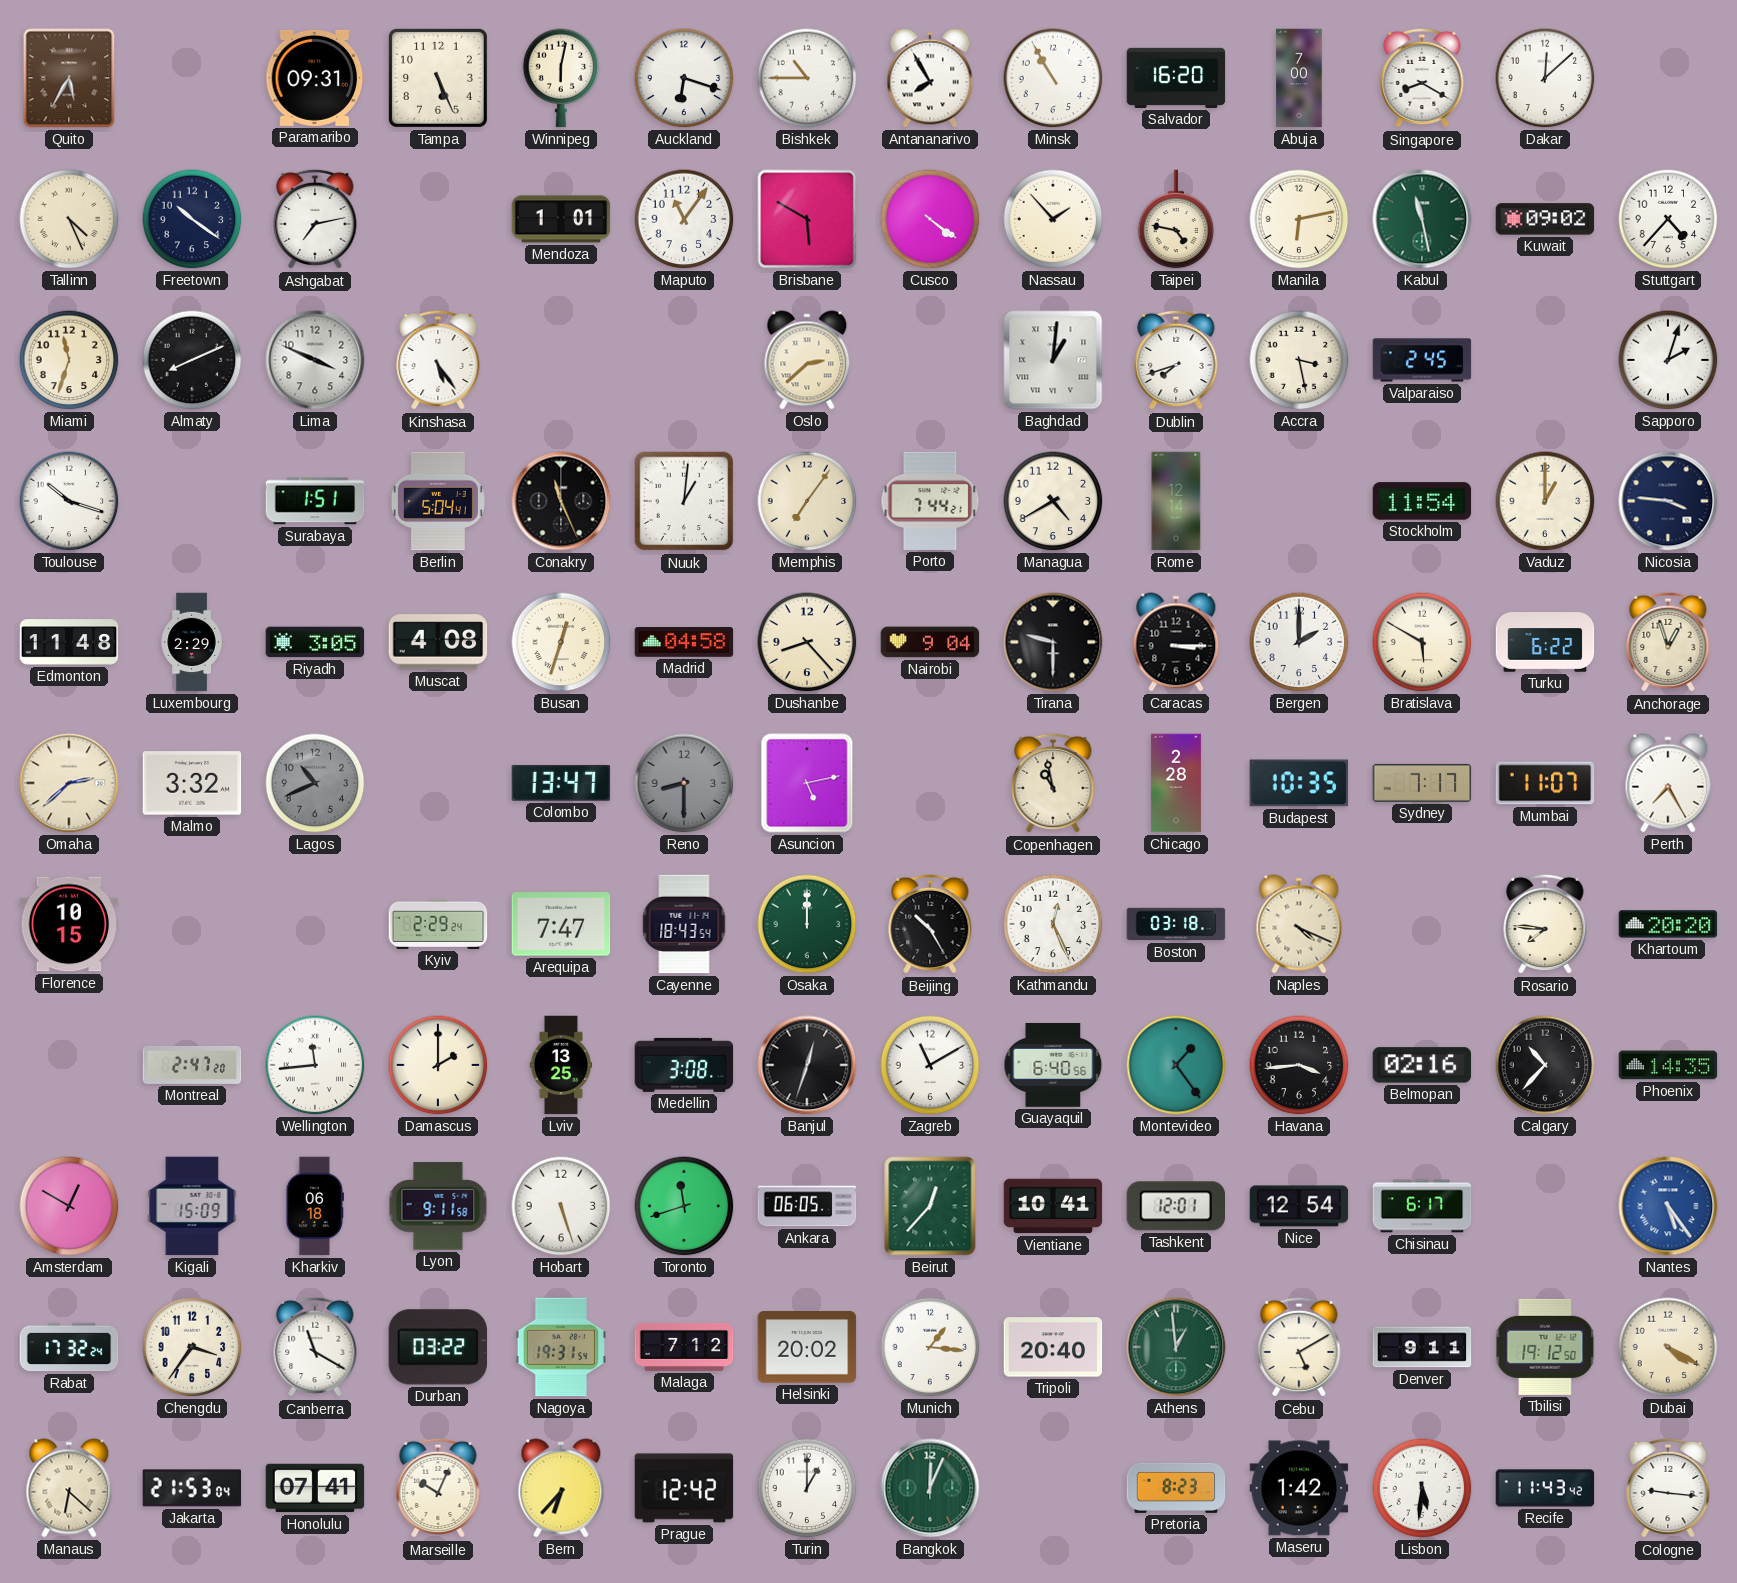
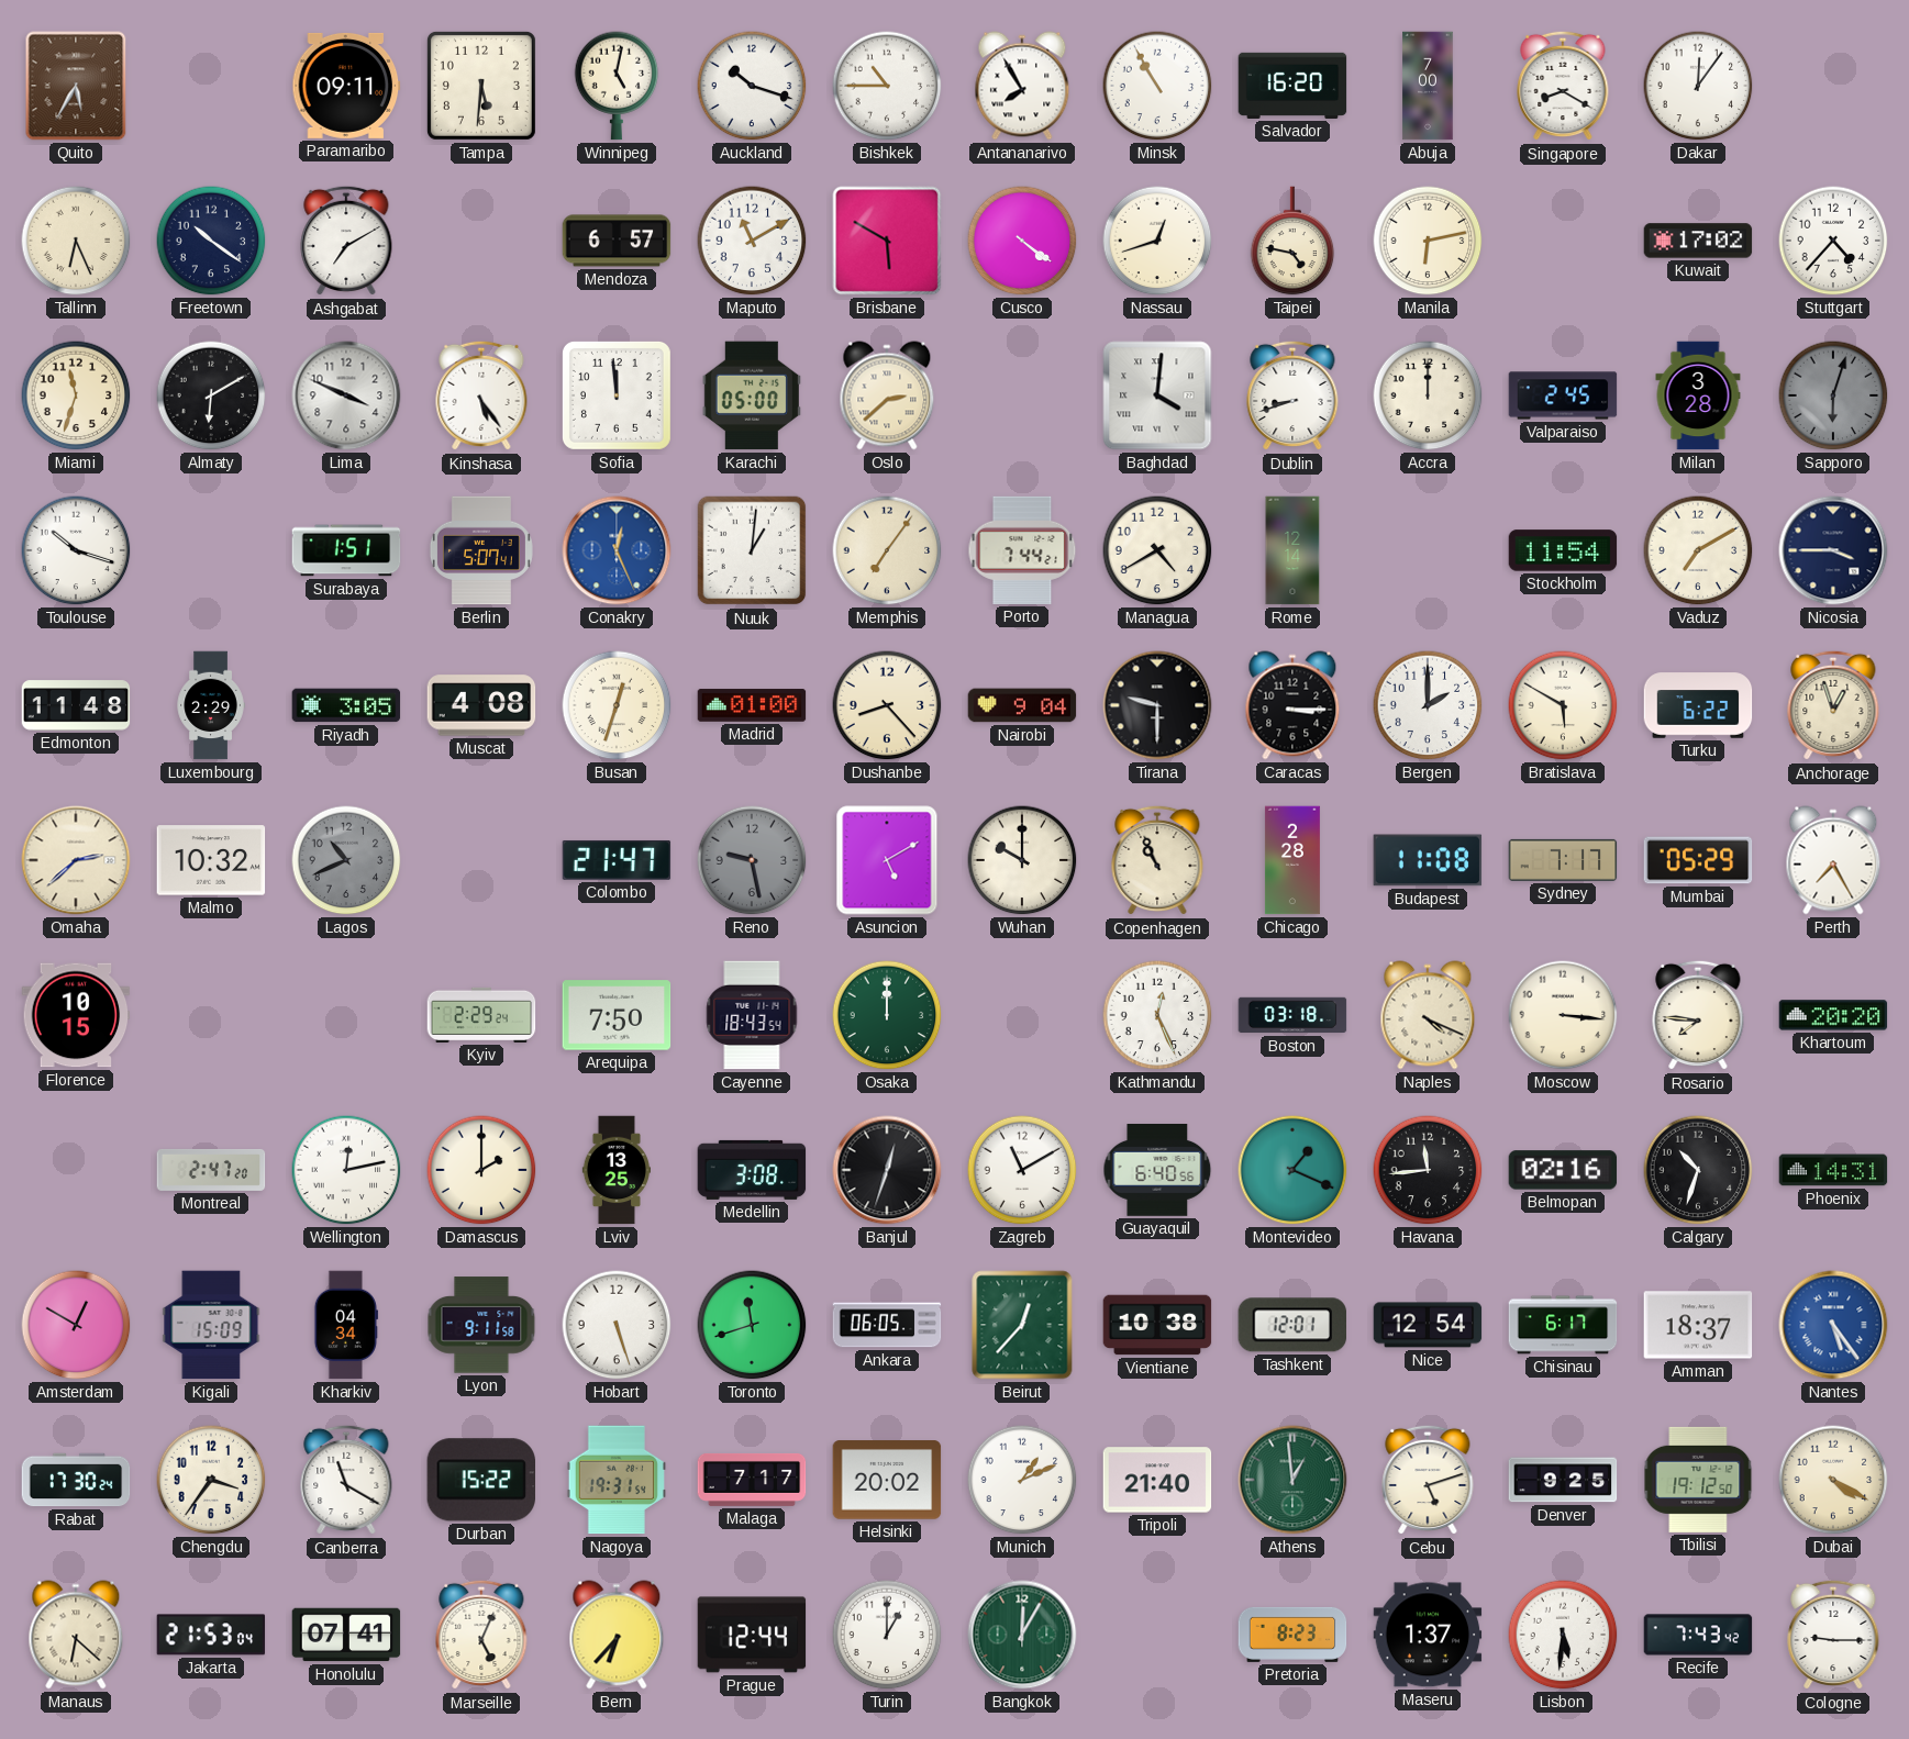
Paramaribo: 09:31 -> 09:11
Tampa: 5:26 -> 5:31
Winnipeg: 6:02 -> 5:02
Auckland: 6:18 -> 10:18
Dakar: 12:08 -> 12:06
Tallinn: 4:26 -> 6:26
Ashgabat: 7:13 -> 7:10
Mendoza: 1:01 -> 6:57
Maputo: 11:06 -> 11:10
Nassau: 1:53 -> 12:42
Kabul: 11:28 -> none
Kuwait: 09:02 -> 17:02
Almaty: 8:11 -> 6:10
Sofia: none -> 11:59
Karachi: none -> 05:00
Baghdad: 1:01 -> 4:01
Dublin: 7:42 -> 8:42
Accra: 3:28 -> 12:00
Milan: none -> 3:28
Sapporo: 2:03 -> 6:03
Sapporo dial: white -> grey
Berlin: 5:04 -> 5:07
Conakry: 11:26 -> 12:26
Conakry dial: black -> blue
Vaduz: 1:00 -> 7:10
Nicosia: 3:46 -> 3:45
Madrid: 04:58 -> 01:00
Malmo: 3:32 -> 10:32
Colombo: 13:47 -> 21:47
Reno: 8:30 -> 9:28
Asuncion: 5:13 -> 5:10
Wuhan: none -> 10:00
Copenhagen: 10:58 -> 10:56
Budapest: 10:35 -> 11:08
Mumbai: 11:07 -> 05:29
Arequipa: 7:47 -> 7:50
Beijing: 10:25 -> none
Moscow: none -> 3:16
Wellington: 11:44 -> 12:13
Montevideo: 1:24 -> 1:19
Havana: 3:44 -> 11:44
Calgary: 10:37 -> 10:33
Phoenix: 14:35 -> 14:31
Kharkiv: 06:18 -> 04:34
Vientiane: 10:41 -> 10:38
Amman: none -> 18:37
Rabat: 17:32 -> 17:30
Durban: 03:22 -> 15:22
Malaga: 7:12 -> 7:17
Munich: 1:16 -> 1:11
Tripoli: 20:40 -> 21:40
Cebu: 5:10 -> 5:12
Denver: 9:11 -> 9:25
Marseille: 10:04 -> 5:04
Prague: 12:42 -> 12:44
Bangkok: 12:04 -> 12:05
Maseru: 1:42 -> 1:37
Recife: 11:43 -> 7:43
Cologne: 9:16 -> 9:15
